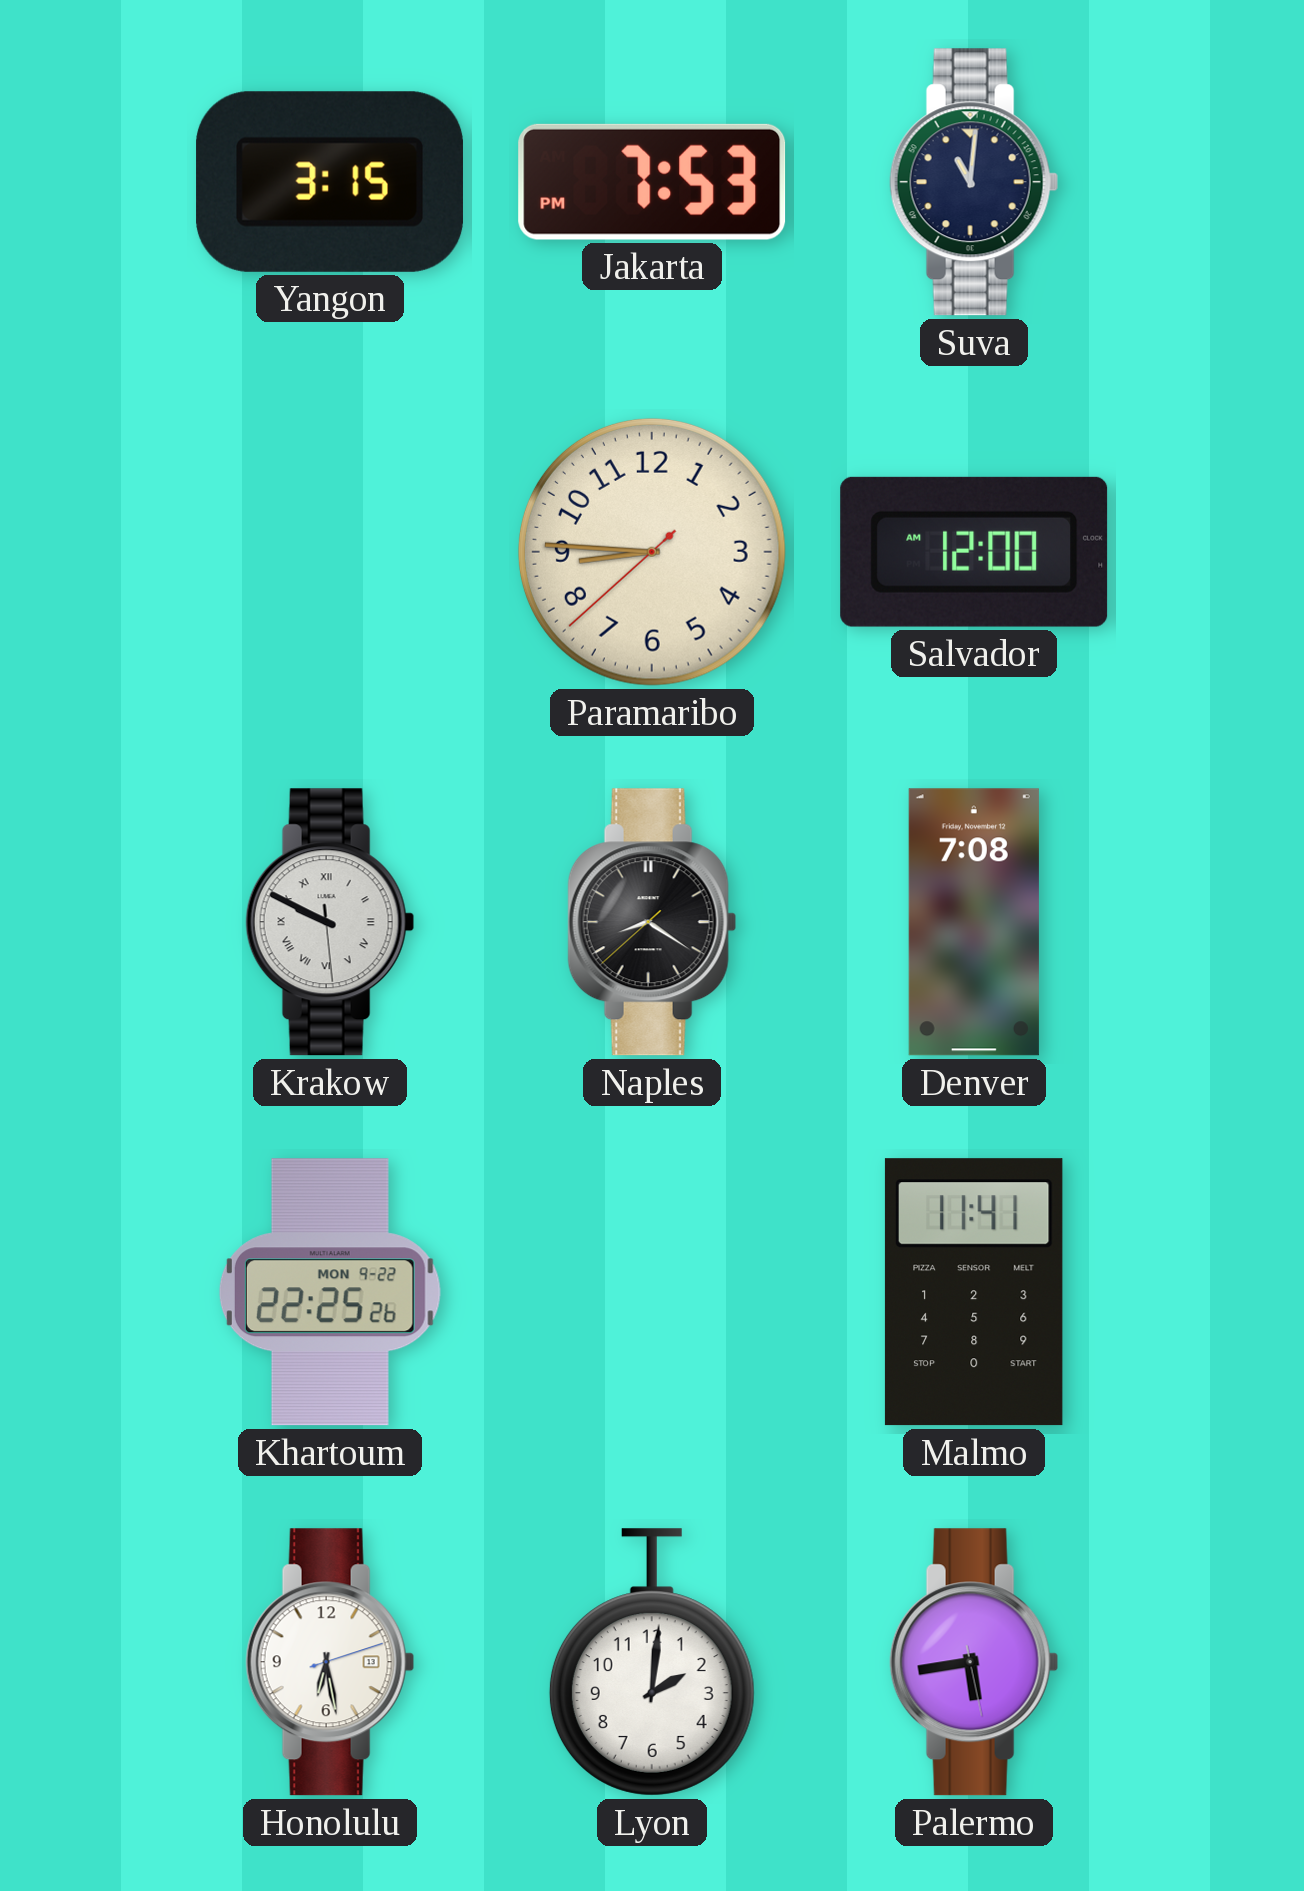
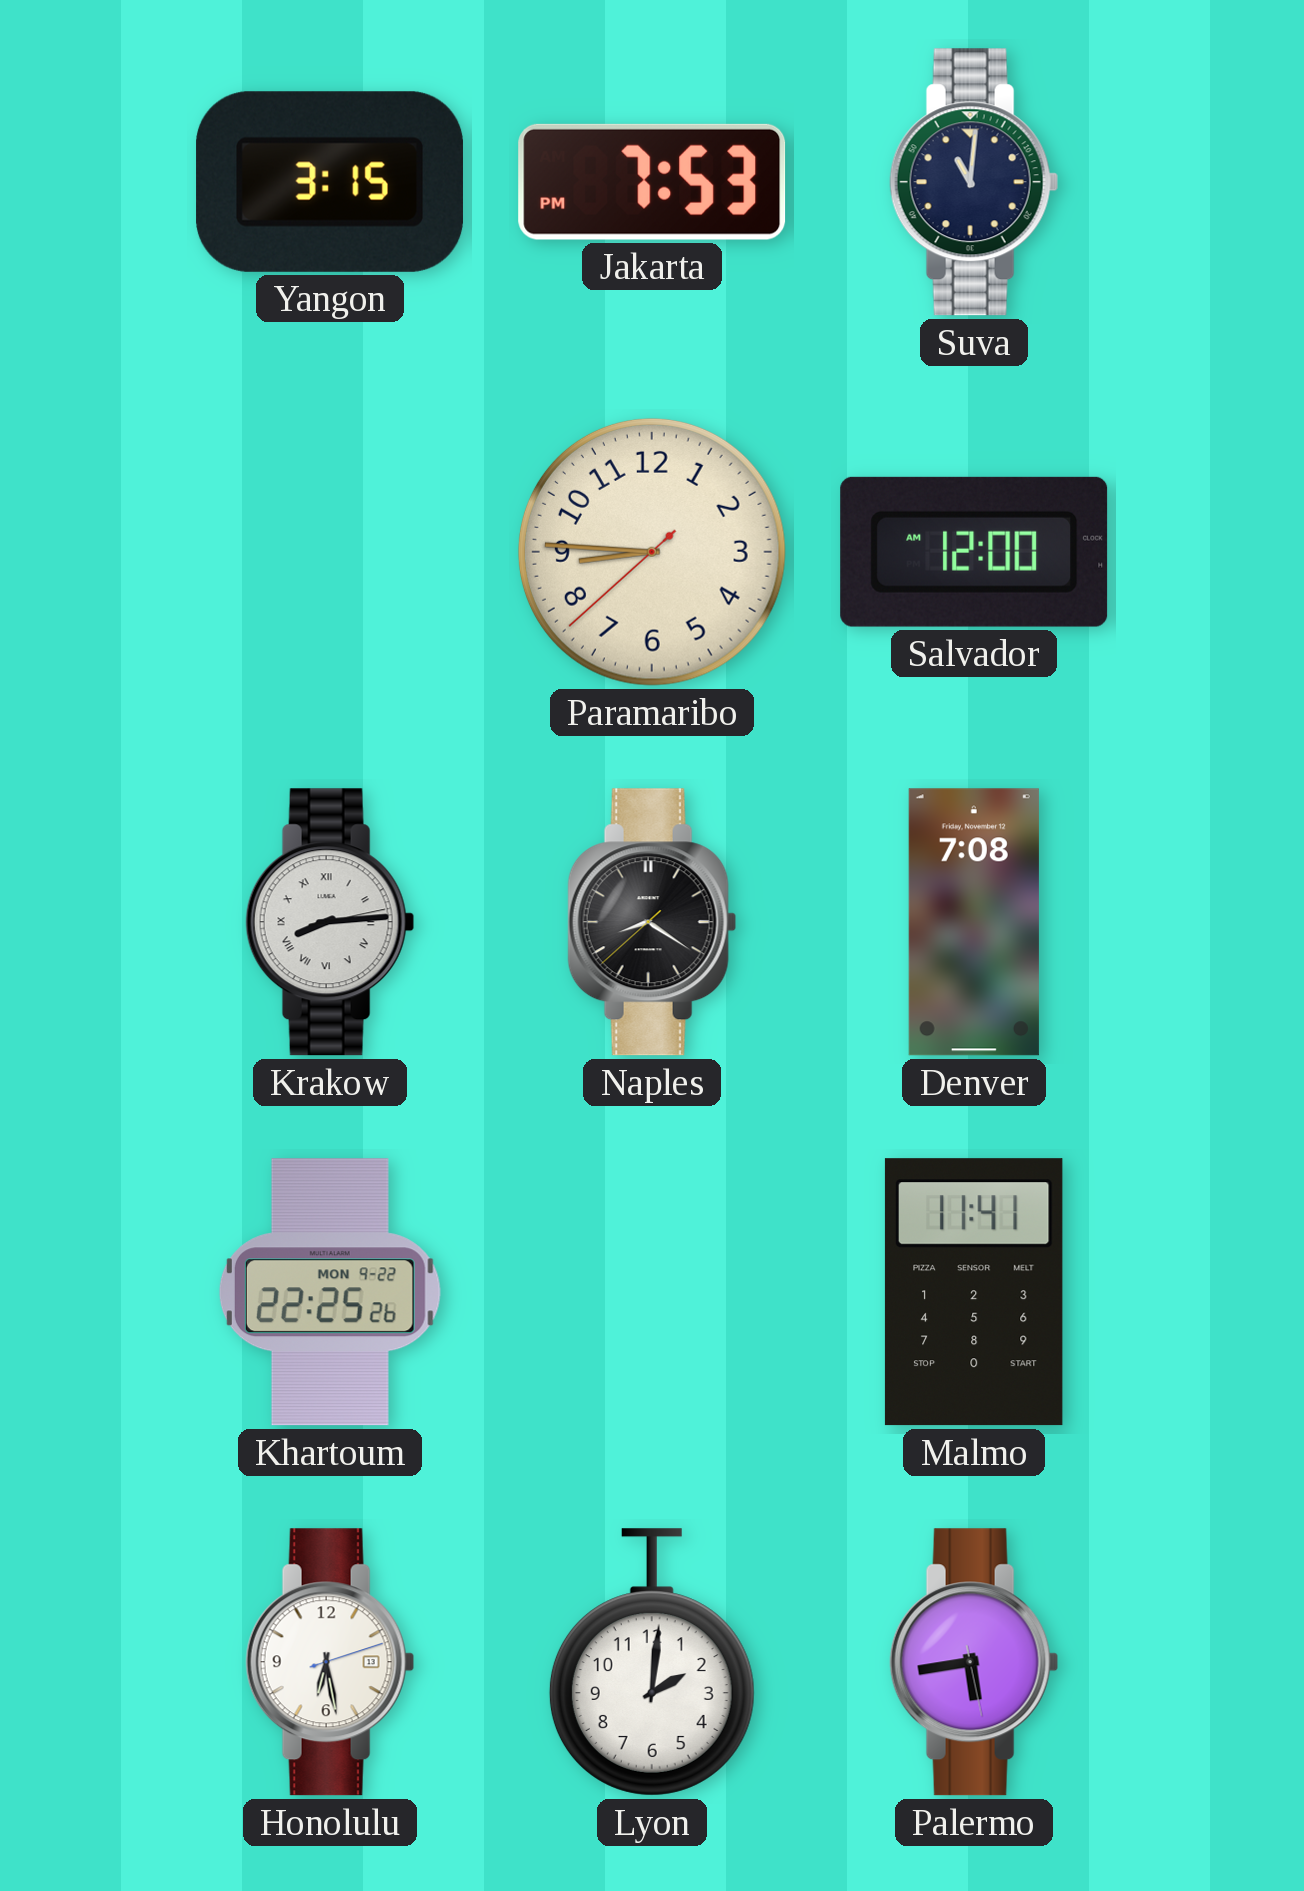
Krakow: 9:49 -> 8:14
